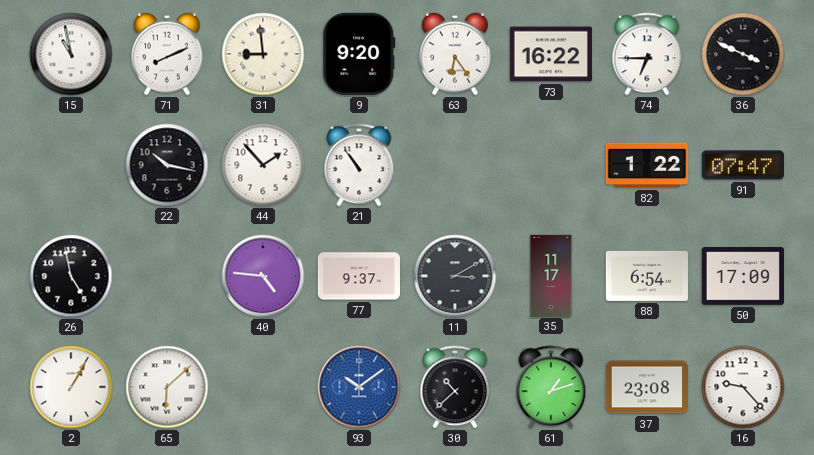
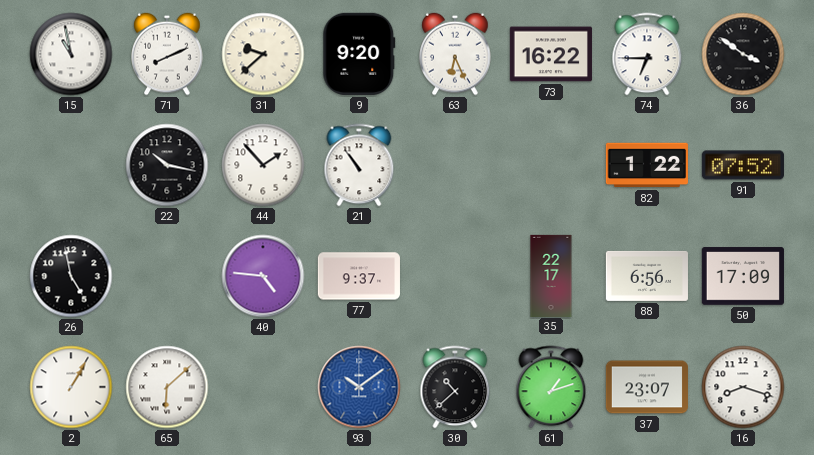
31: 8:59 -> 9:38
63: 6:24 -> 6:26
36: 3:49 -> 3:51
91: 07:47 -> 07:52
11: 3:10 -> none
35: 11:17 -> 22:17
88: 6:54 -> 6:56
37: 23:08 -> 23:07
16: 9:23 -> 8:18
